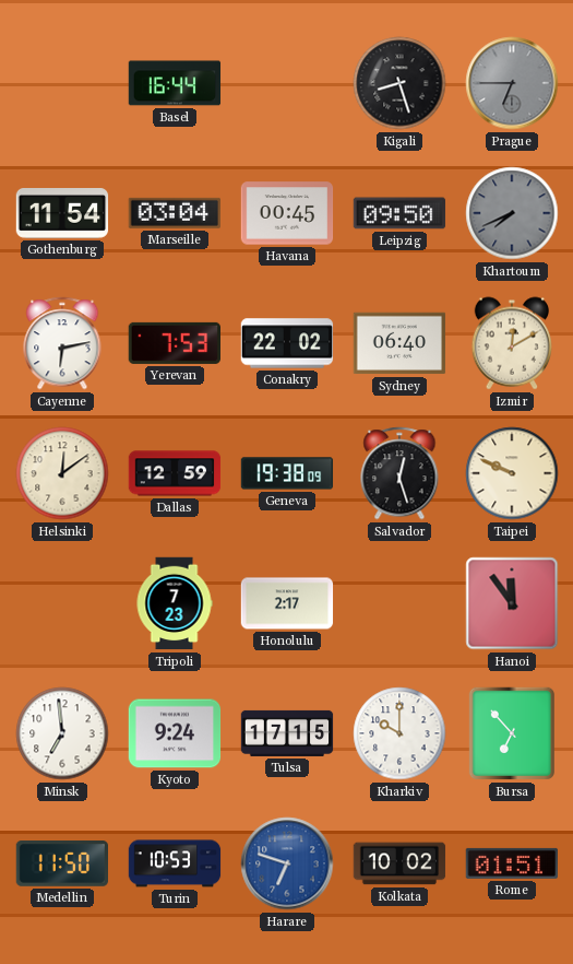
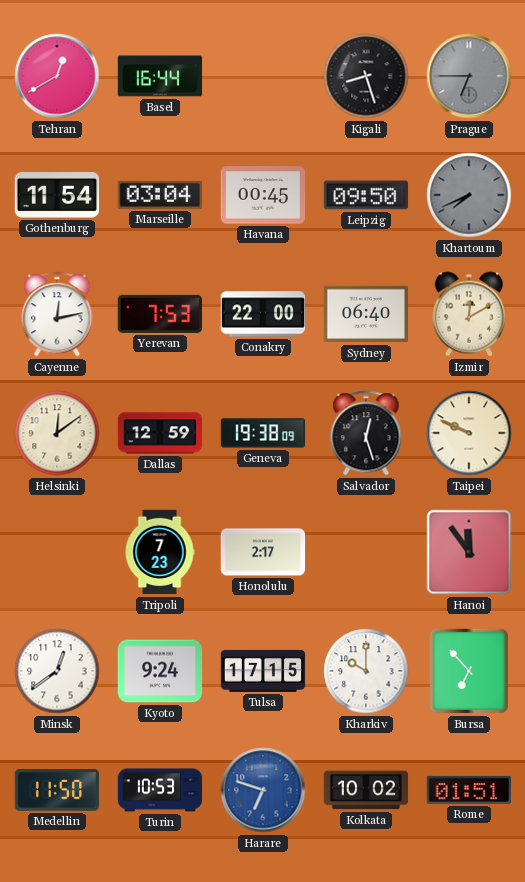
Tehran: none -> 12:40
Cayenne: 6:13 -> 12:13
Conakry: 22:02 -> 22:00
Minsk: 6:59 -> 12:39
